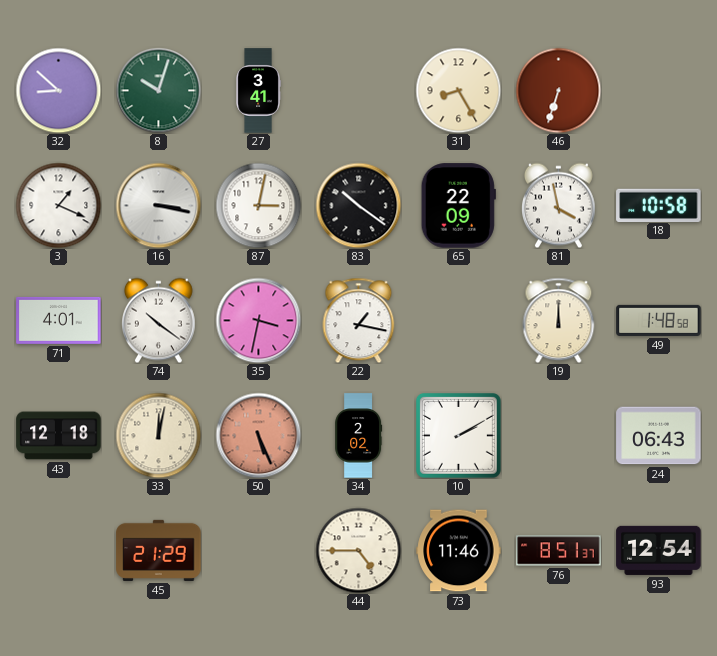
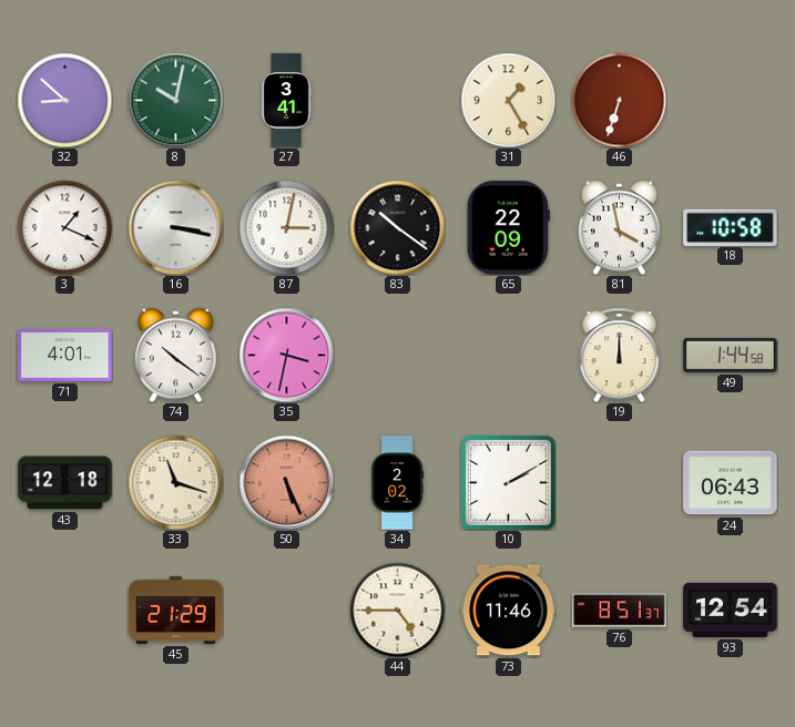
8: 10:03 -> 10:02
31: 8:25 -> 1:25
22: 1:17 -> none
49: 1:48 -> 1:44
33: 12:02 -> 11:18
